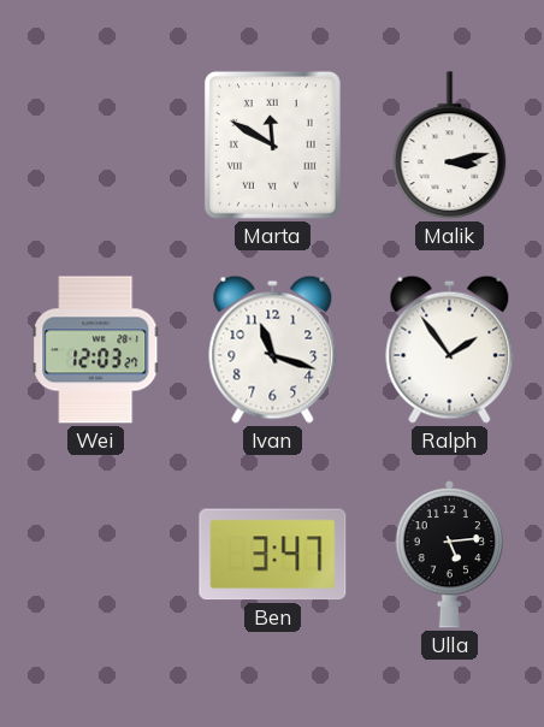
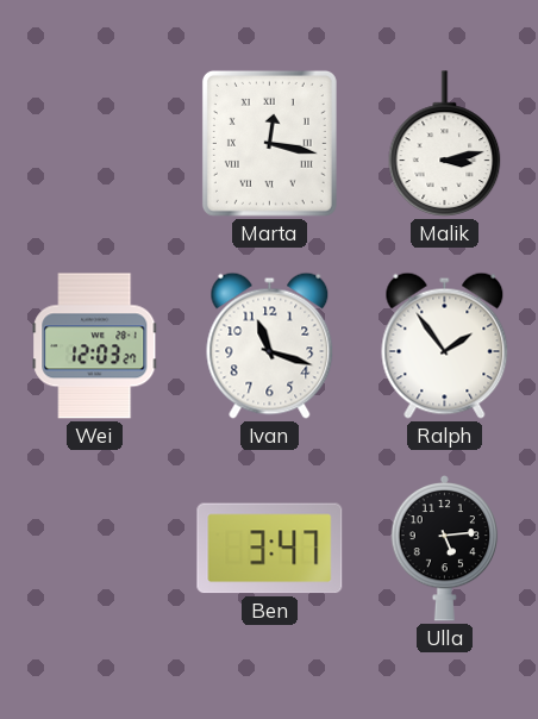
Marta: 11:50 -> 12:17
